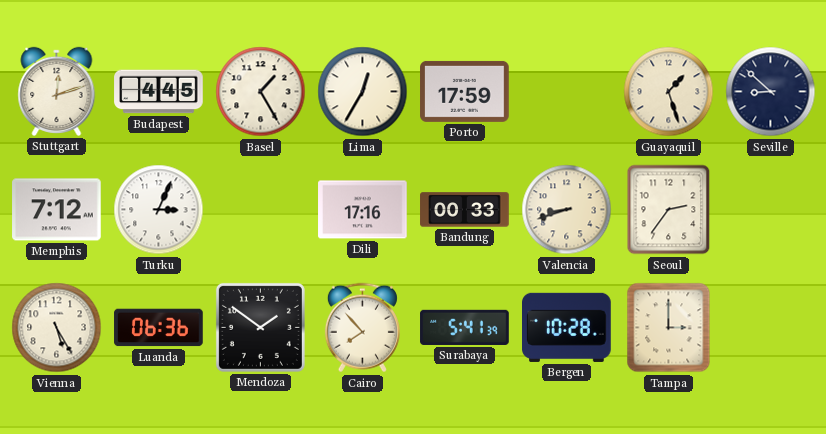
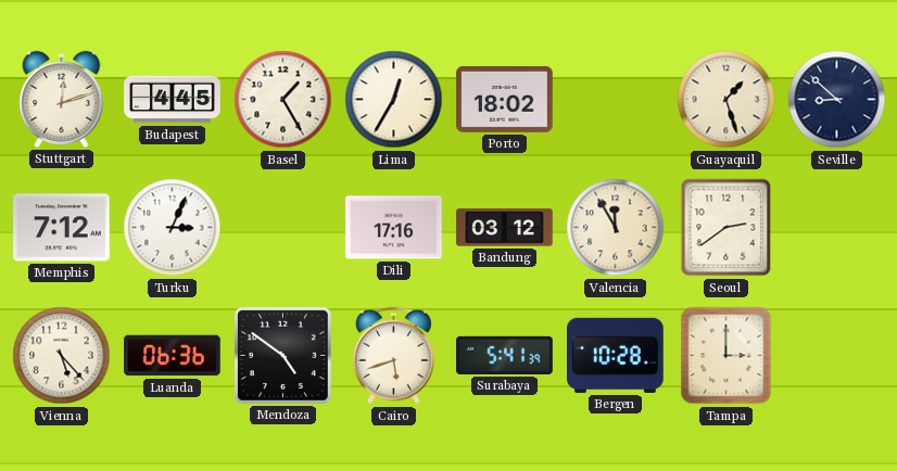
Porto: 17:59 -> 18:02
Bandung: 00:33 -> 03:12
Valencia: 8:42 -> 11:55
Seoul: 2:36 -> 2:39
Vienna: 5:25 -> 5:23
Mendoza: 1:51 -> 4:51
Cairo: 7:53 -> 5:42
